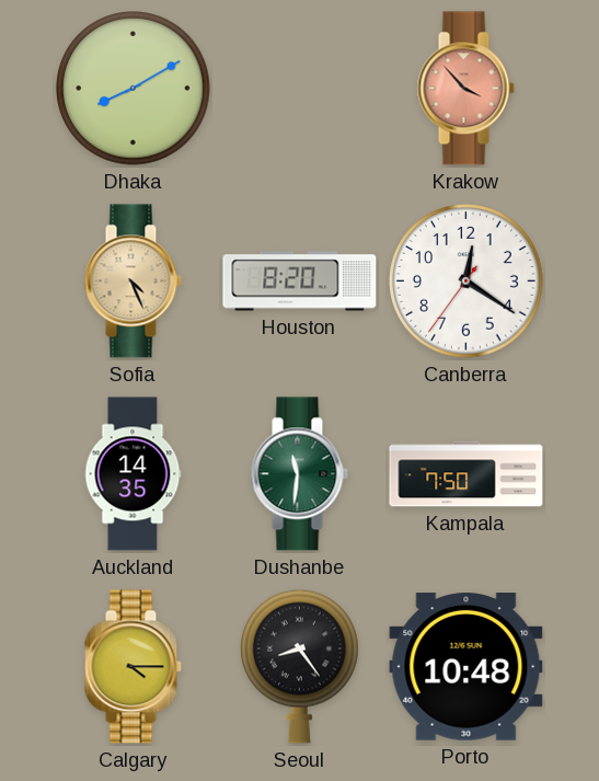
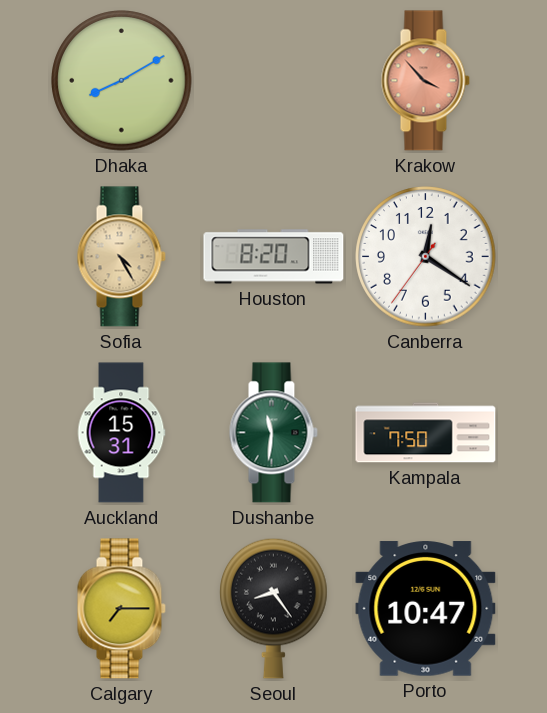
Sofia: 4:26 -> 4:25
Auckland: 14:35 -> 15:31
Calgary: 4:15 -> 7:15
Porto: 10:48 -> 10:47
